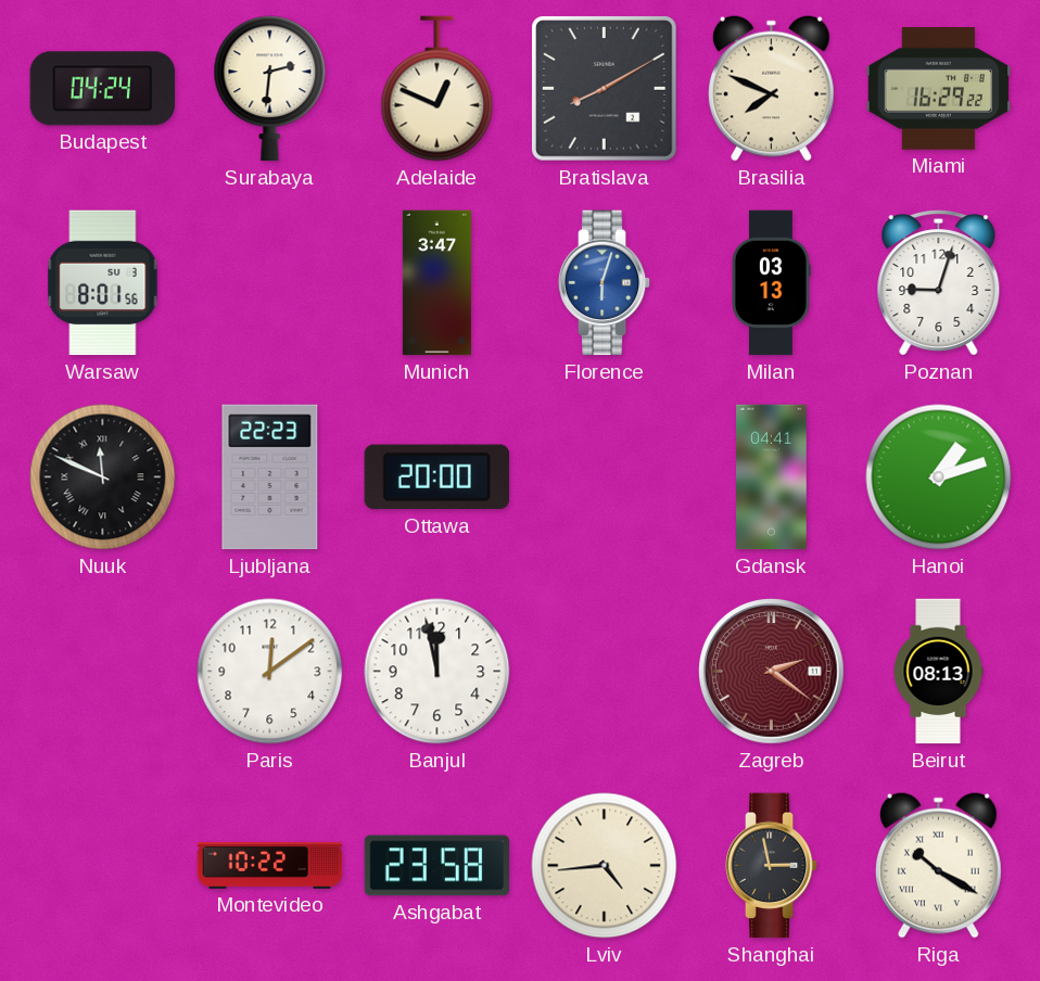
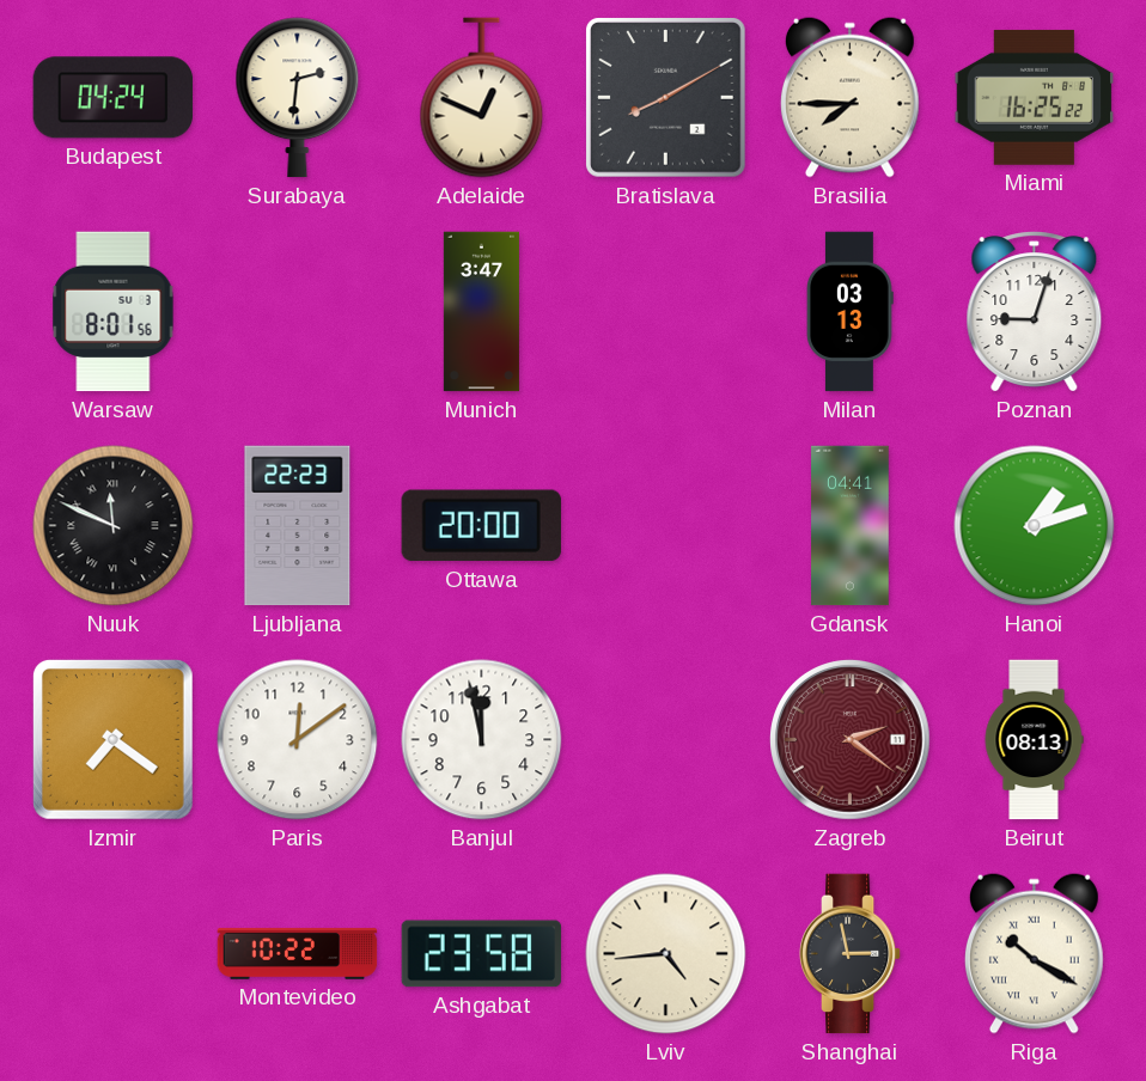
Brasilia: 7:49 -> 7:45
Miami: 16:29 -> 16:25
Florence: 6:03 -> none
Izmir: none -> 7:21
